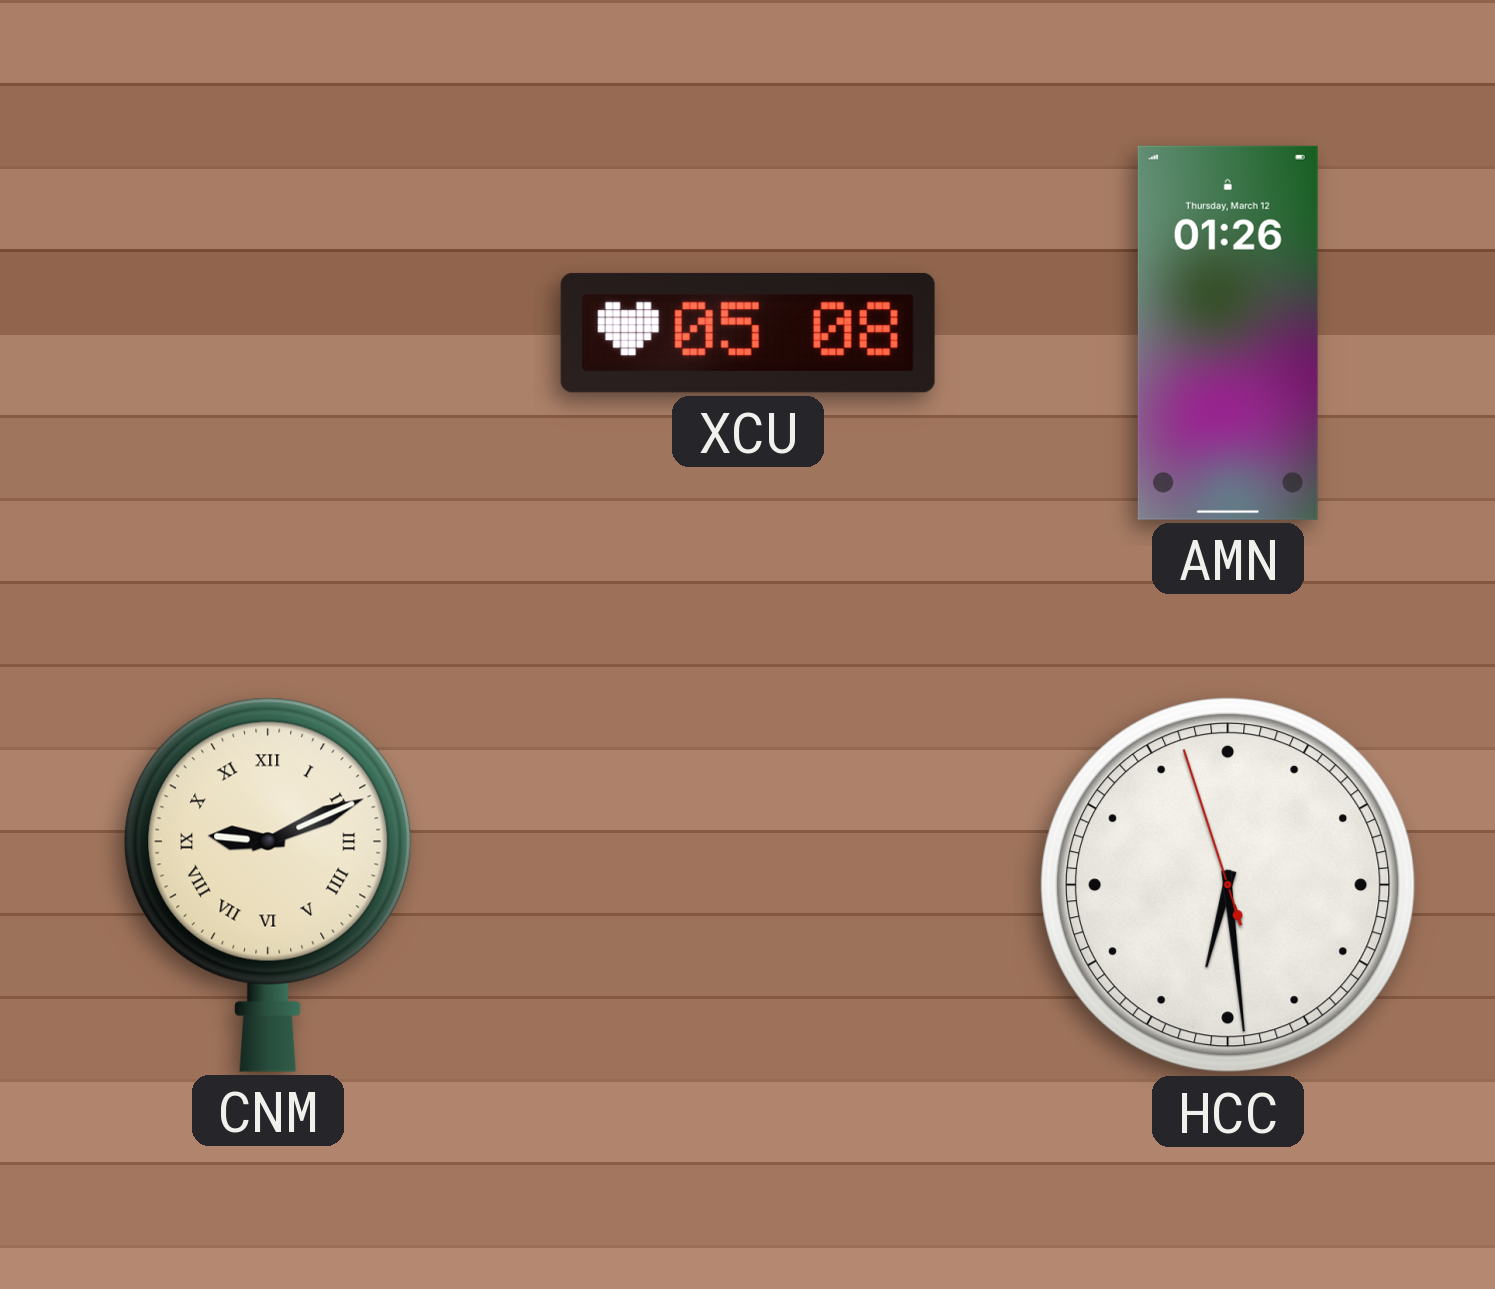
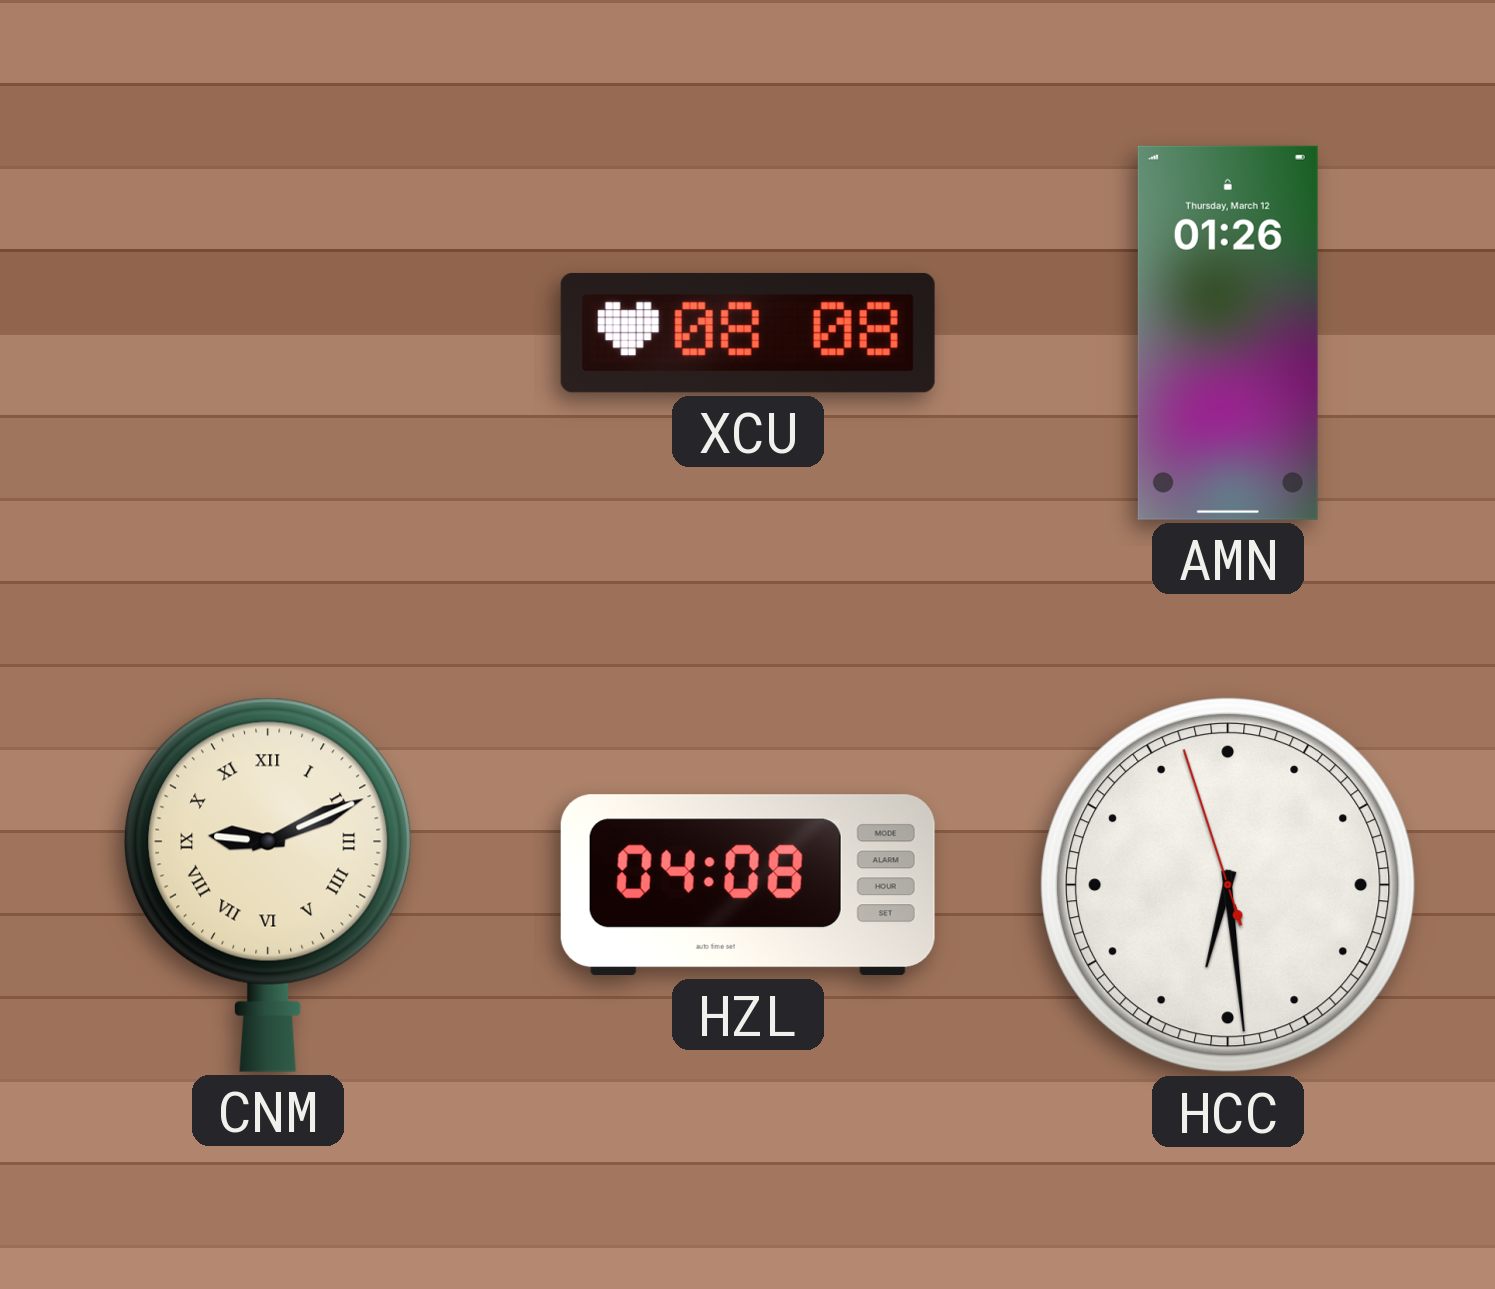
XCU: 05:08 -> 08:08
HZL: none -> 04:08
